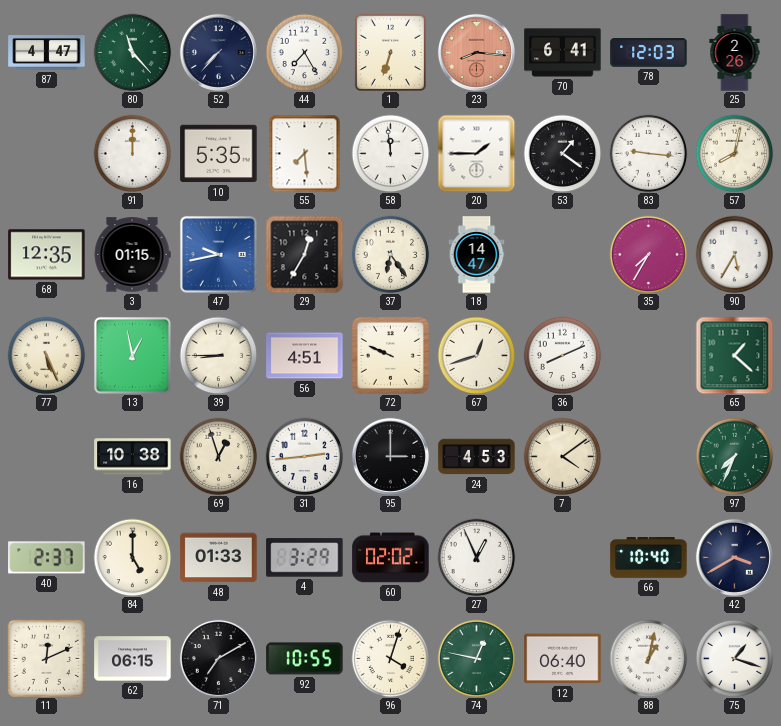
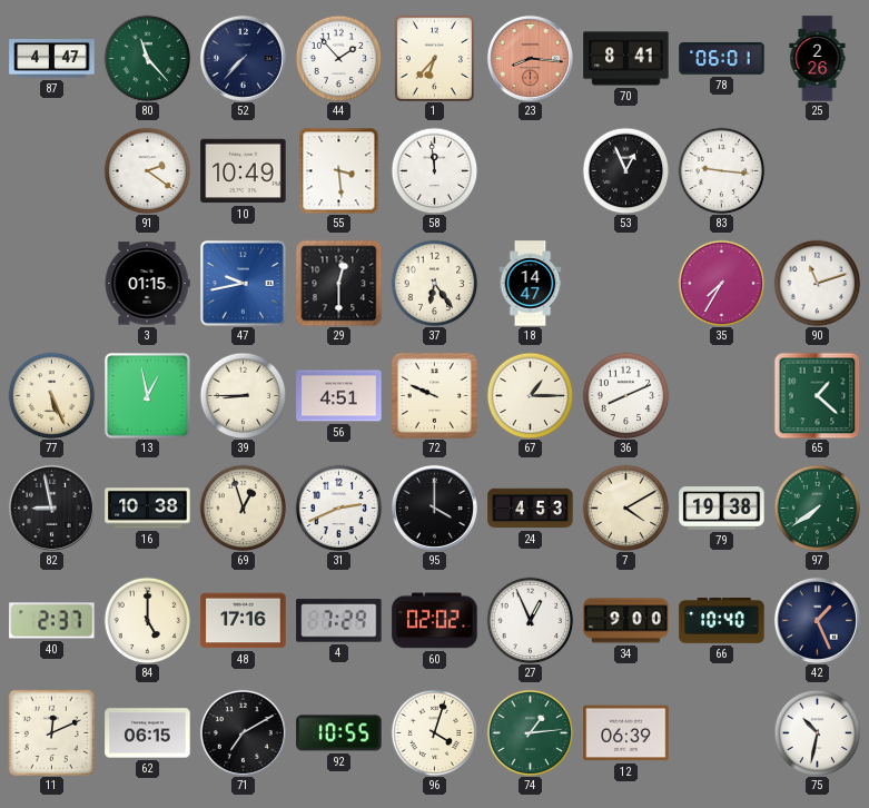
44: 7:25 -> 1:53
1: 6:33 -> 6:37
70: 6:41 -> 8:41
78: 12:03 -> 06:01
91: 12:00 -> 2:21
10: 5:35 -> 10:49
55: 7:29 -> 3:29
20: 1:45 -> none
53: 1:21 -> 12:56
57: 8:02 -> none
68: 12:35 -> none
29: 12:35 -> 12:30
90: 5:35 -> 11:12
67: 12:42 -> 1:15
82: none -> 8:58
31: 2:44 -> 2:41
95: 3:00 -> 4:00
7: 4:09 -> 4:10
79: none -> 19:38
97: 7:34 -> 7:39
48: 01:33 -> 17:16
4: 3:29 -> 7:29
34: none -> 9:00
42: 3:40 -> 1:26
74: 12:47 -> 1:14
12: 06:40 -> 06:39
88: 1:02 -> none
75: 1:18 -> 10:32
